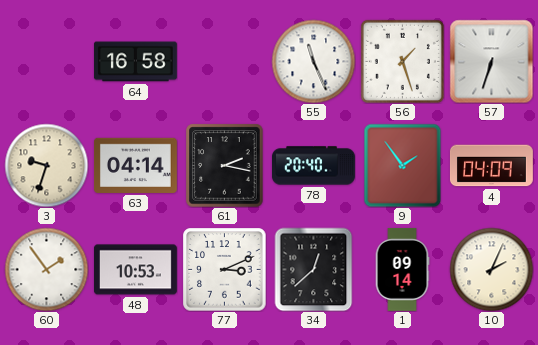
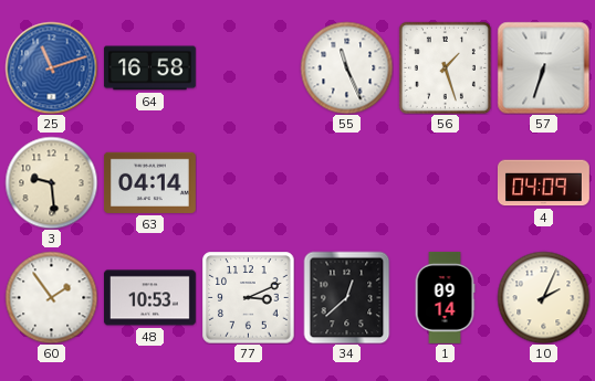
25: none -> 11:12
3: 9:33 -> 9:29
61: 2:17 -> none
78: 20:40 -> none
9: 1:54 -> none
